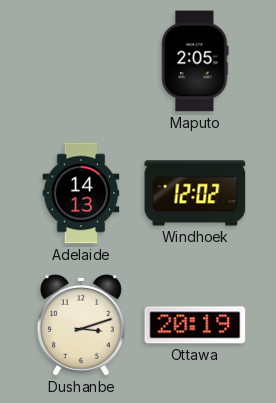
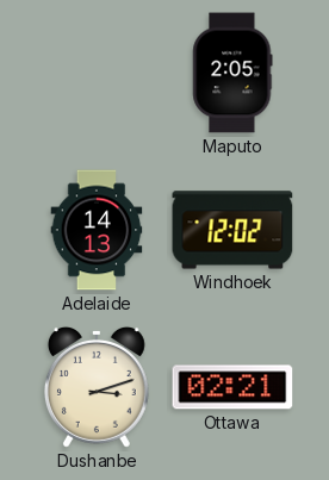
Ottawa: 20:19 -> 02:21
